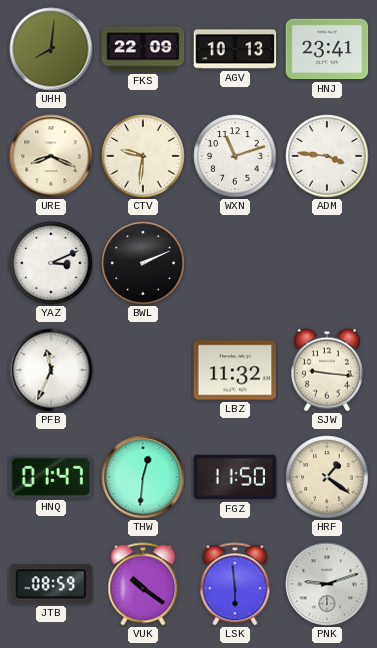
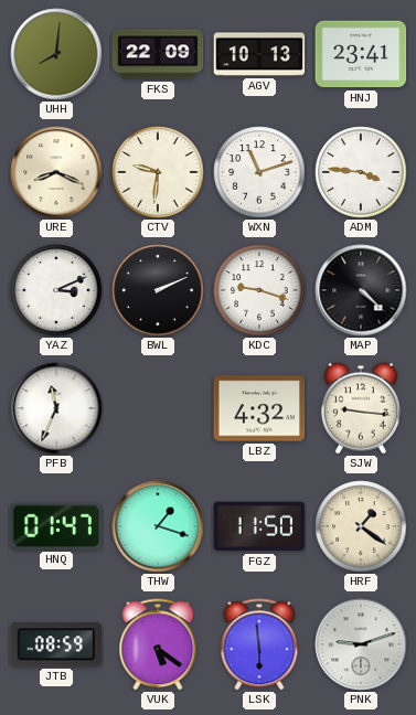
KDC: none -> 9:18
MAP: none -> 4:22
LBZ: 11:32 -> 4:32
THW: 12:31 -> 1:18
VUK: 10:21 -> 5:21
